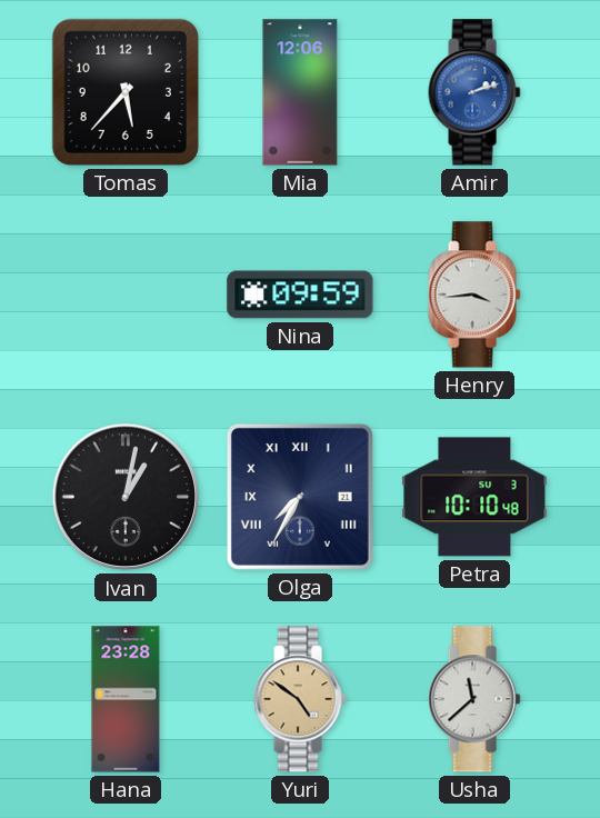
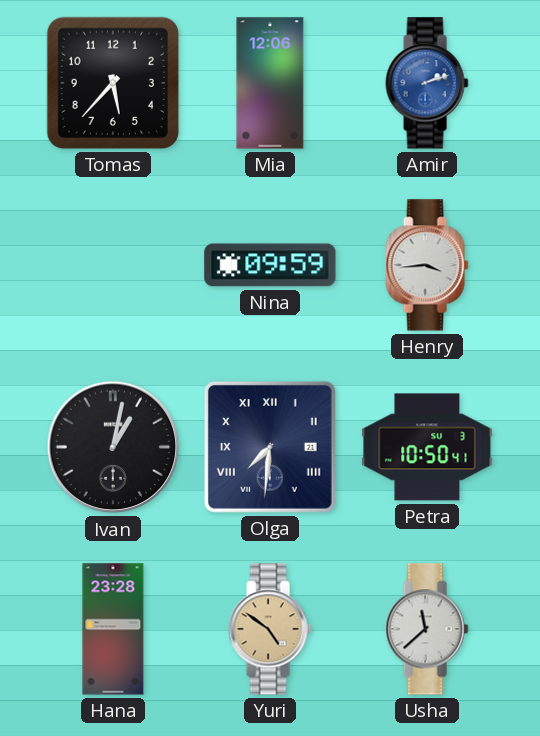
Olga: 7:35 -> 7:31
Petra: 10:10 -> 10:50
